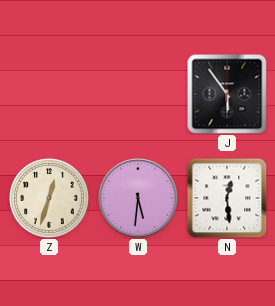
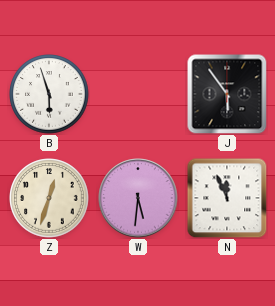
B: none -> 5:57
N: 12:29 -> 11:56
